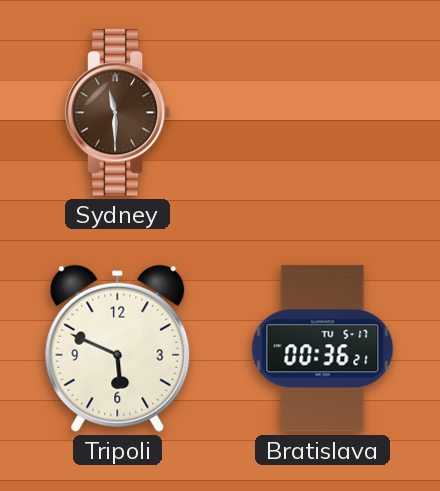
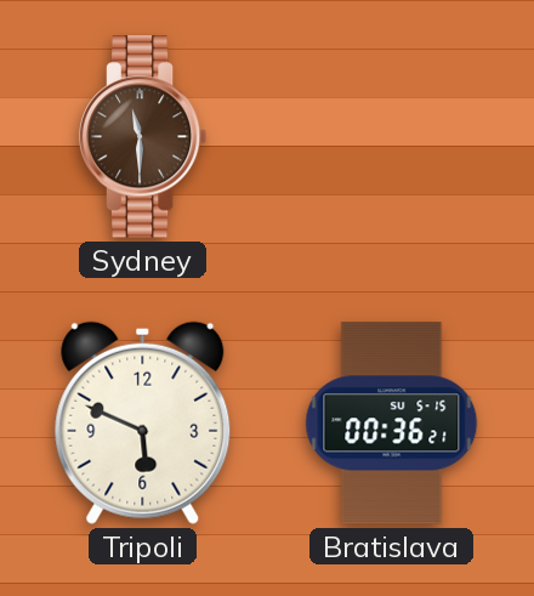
Bratislava date: TU 5-17 -> SU 5-15
